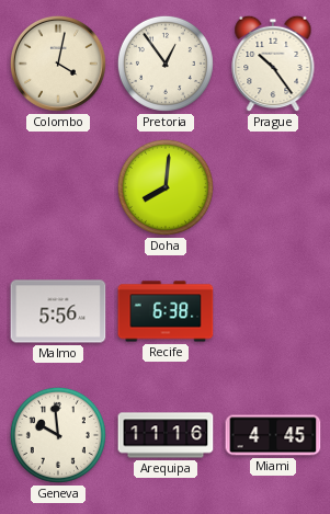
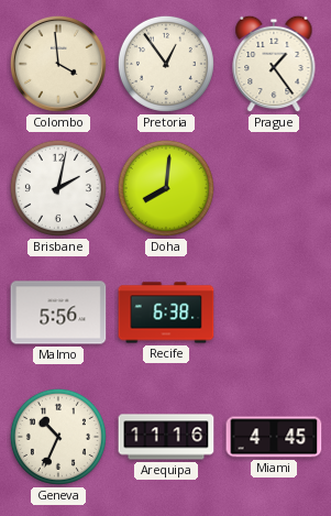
Colombo: 4:02 -> 3:59
Prague: 10:24 -> 1:24
Brisbane: none -> 2:02
Geneva: 9:59 -> 10:34
